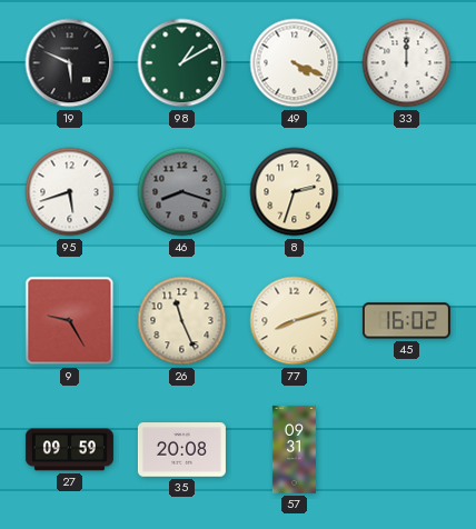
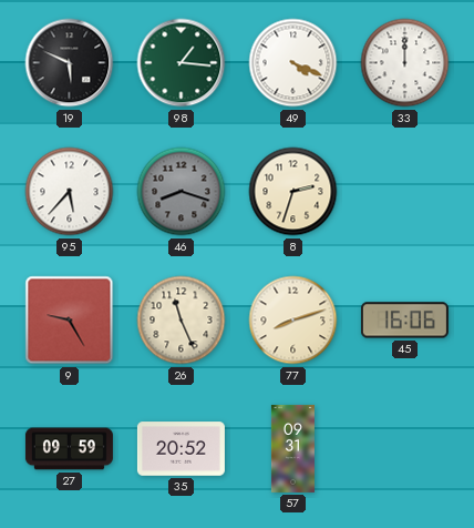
98: 1:10 -> 1:16
95: 5:42 -> 5:37
45: 16:02 -> 16:06
35: 20:08 -> 20:52
